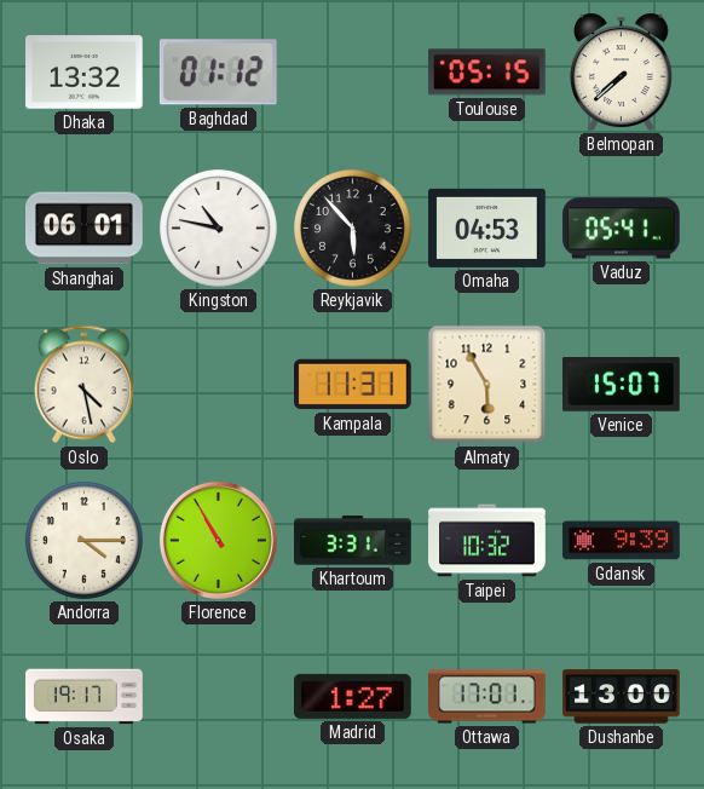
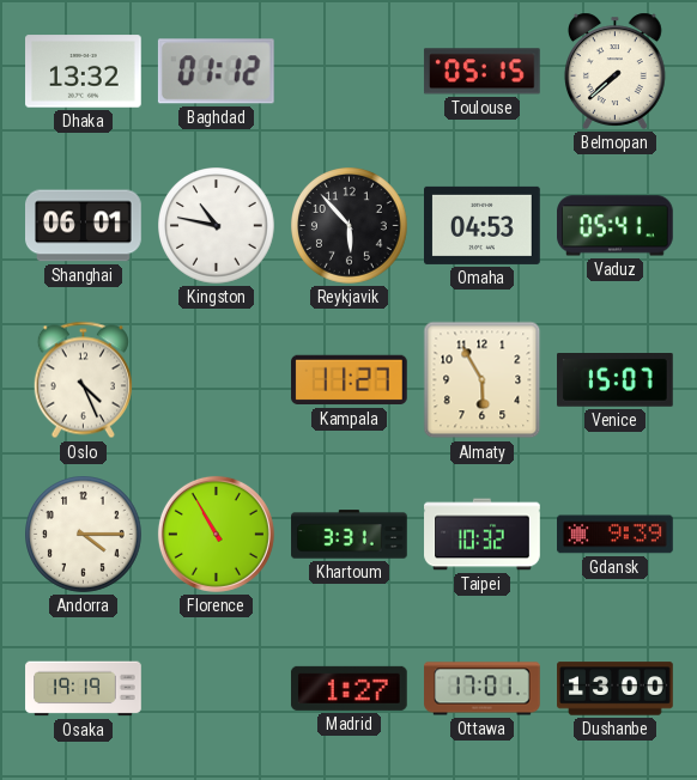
Oslo: 4:28 -> 4:26
Kampala: 11:31 -> 11:27
Osaka: 19:17 -> 19:19
